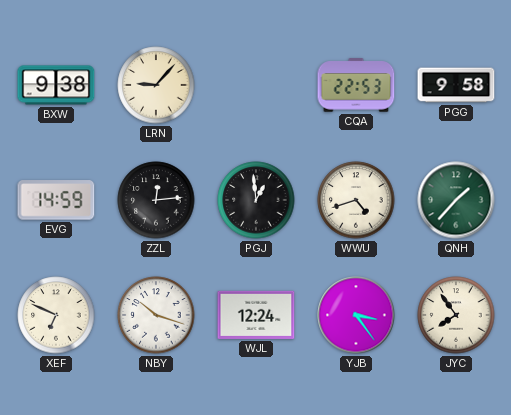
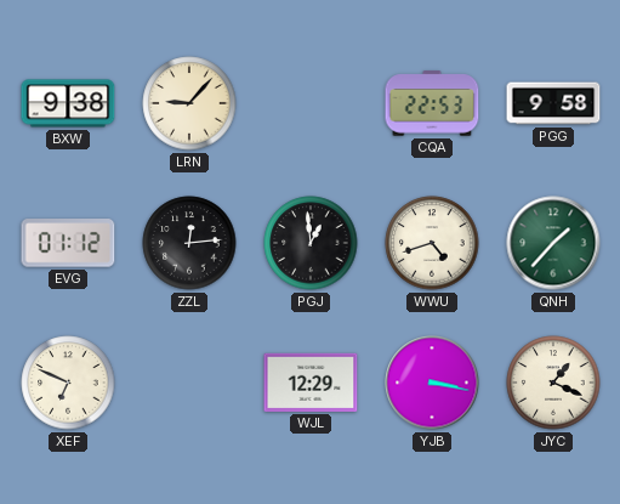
EVG: 14:59 -> 01:12
NBY: 10:18 -> none
WJL: 12:24 -> 12:29
YJB: 3:24 -> 3:17
JYC: 7:54 -> 1:19
